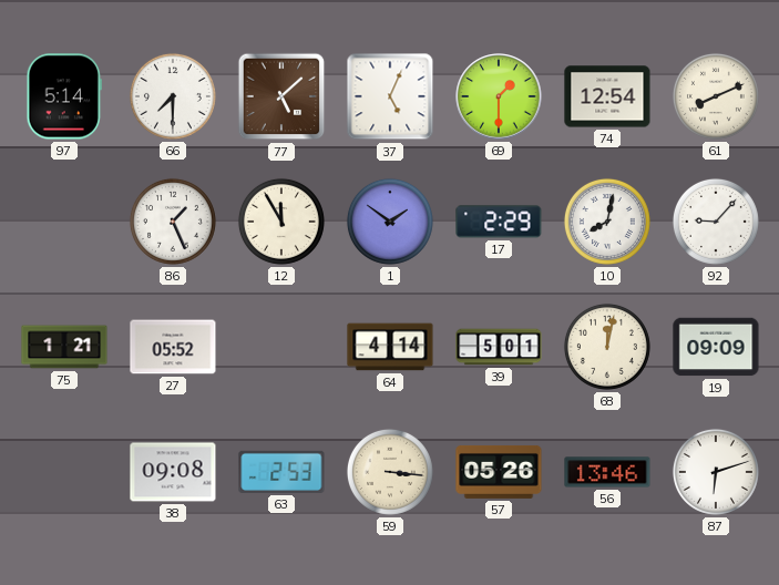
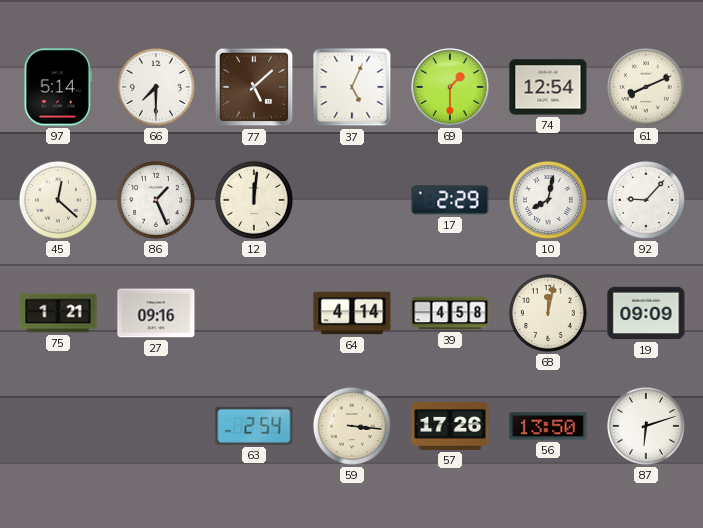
45: none -> 12:22
12: 11:55 -> 12:01
1: 1:51 -> none
27: 05:52 -> 09:16
39: 5:01 -> 4:58
38: 09:08 -> none
63: 2:53 -> 2:54
57: 05:26 -> 17:26
56: 13:46 -> 13:50
